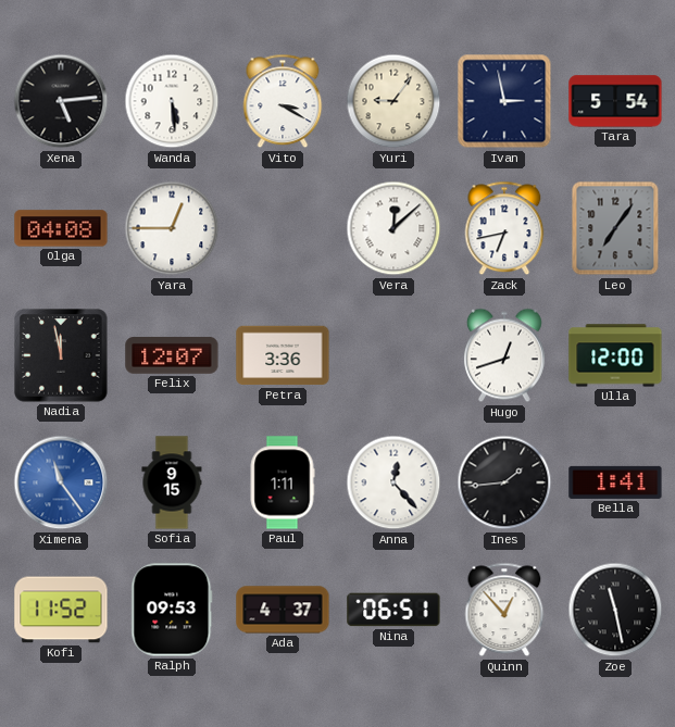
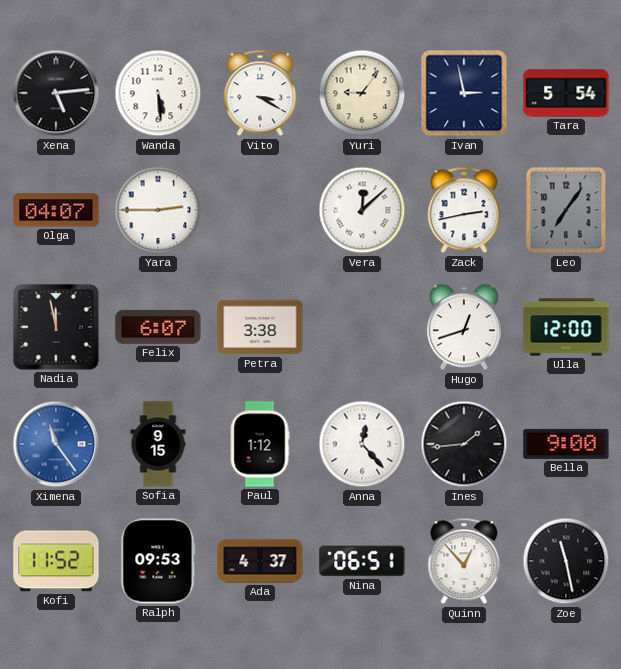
Olga: 04:08 -> 04:07
Yara: 12:45 -> 2:45
Zack: 6:43 -> 2:43
Felix: 12:07 -> 6:07
Petra: 3:36 -> 3:38
Paul: 1:11 -> 1:12
Bella: 1:41 -> 9:00
